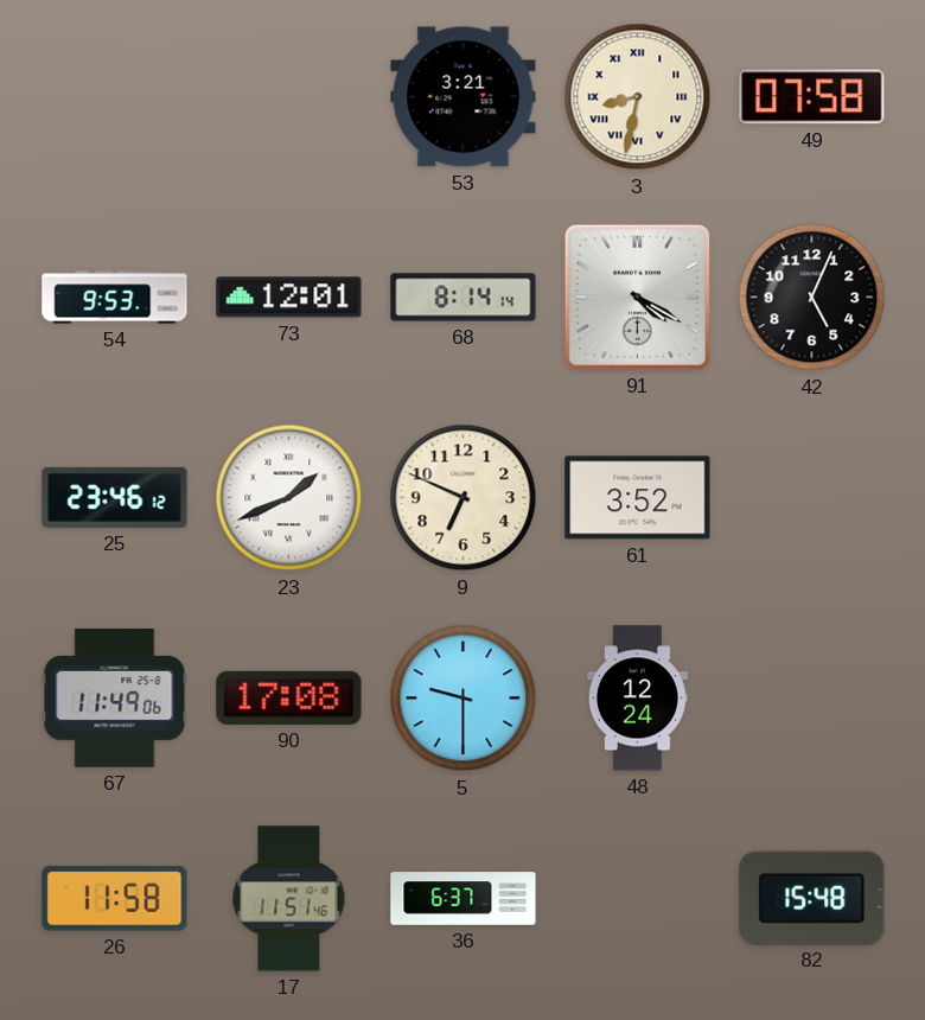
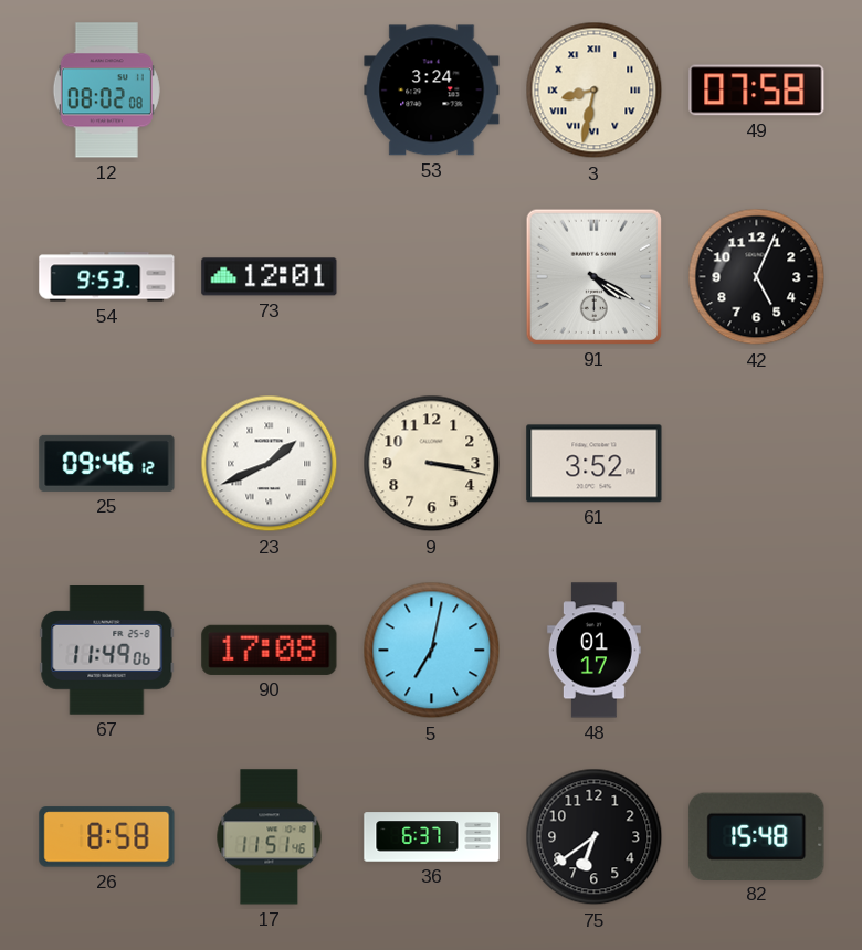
12: none -> 08:02
53: 3:21 -> 3:24
68: 8:14 -> none
25: 23:46 -> 09:46
9: 6:49 -> 3:17
5: 9:30 -> 7:02
48: 12:24 -> 01:17
26: 11:58 -> 8:58
75: none -> 6:39
